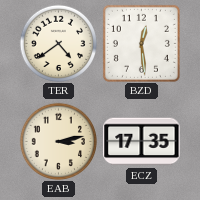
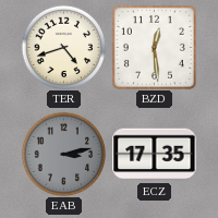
TER: 4:39 -> 4:42
EAB dial: cream -> grey
